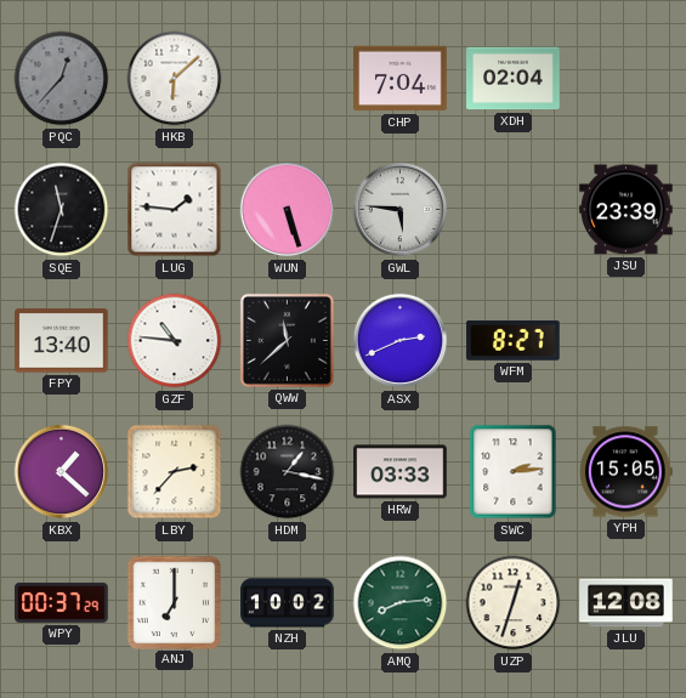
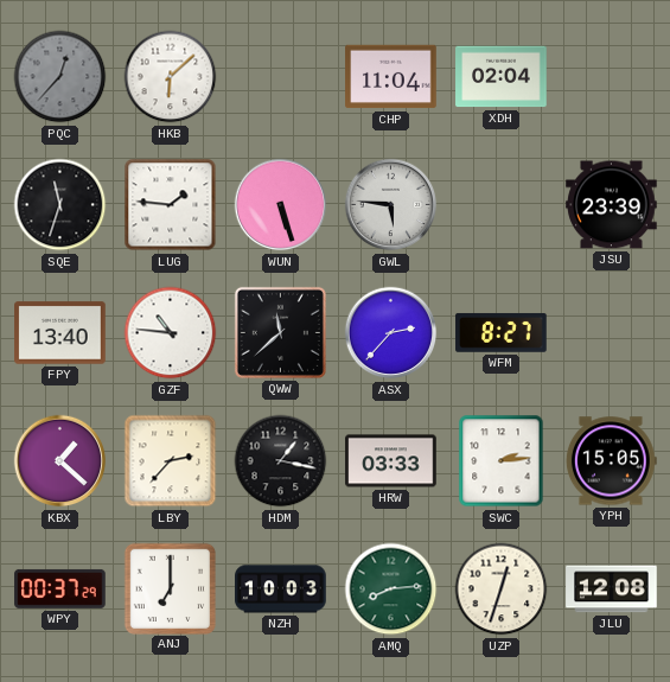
CHP: 7:04 -> 11:04
ASX: 2:41 -> 2:37
NZH: 10:02 -> 10:03
